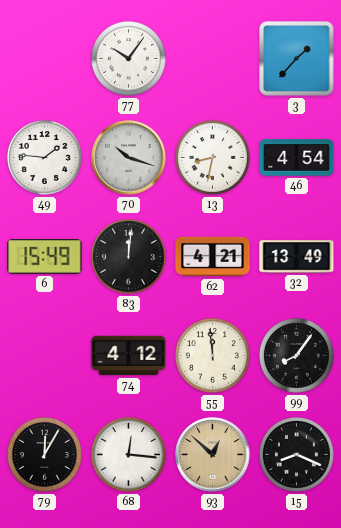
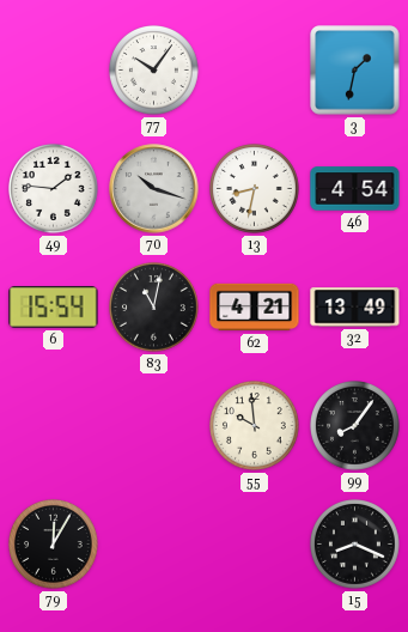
3: 1:37 -> 1:32
6: 15:49 -> 15:54
83: 12:01 -> 11:02
74: 4:12 -> none
55: 11:59 -> 9:59
68: 12:16 -> none
93: 12:52 -> none
